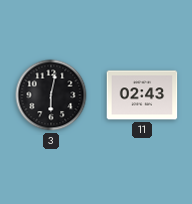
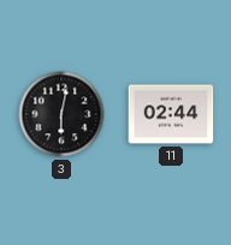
11: 02:43 -> 02:44
